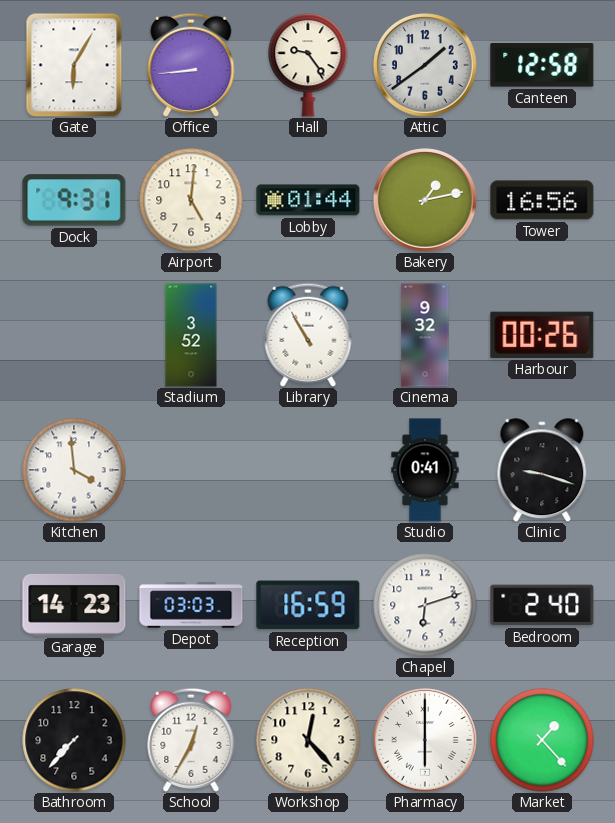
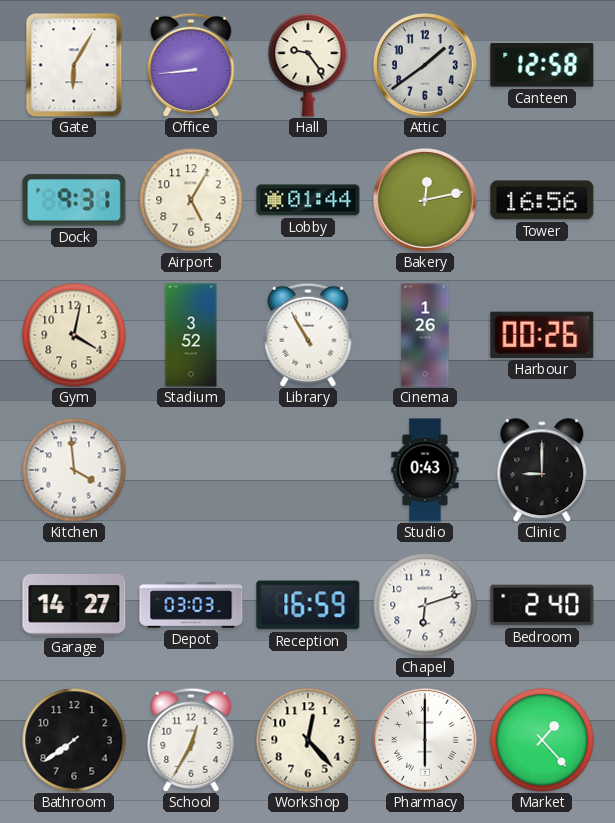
Airport: 5:01 -> 5:05
Bakery: 1:13 -> 12:13
Gym: none -> 4:02
Cinema: 9:32 -> 1:26
Studio: 0:41 -> 0:43
Clinic: 9:18 -> 9:00
Garage: 14:23 -> 14:27
Bathroom: 7:37 -> 7:39
